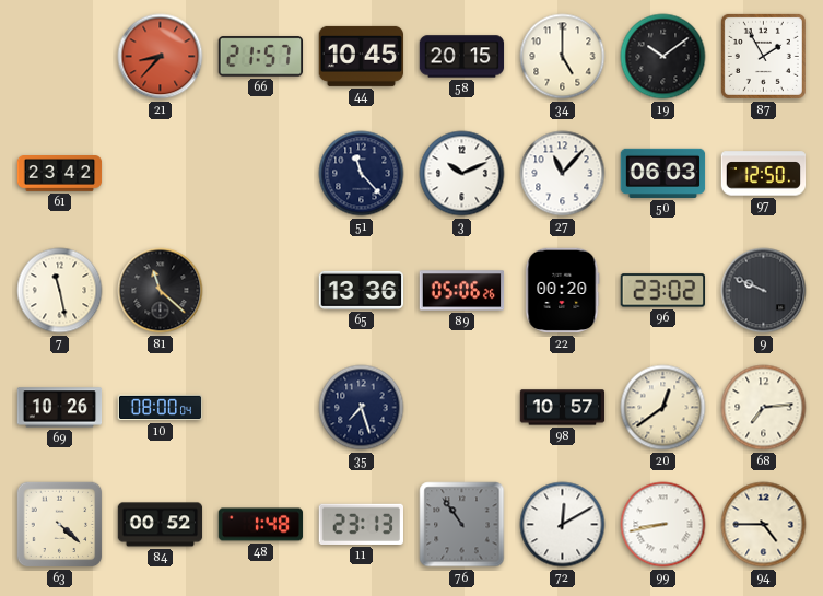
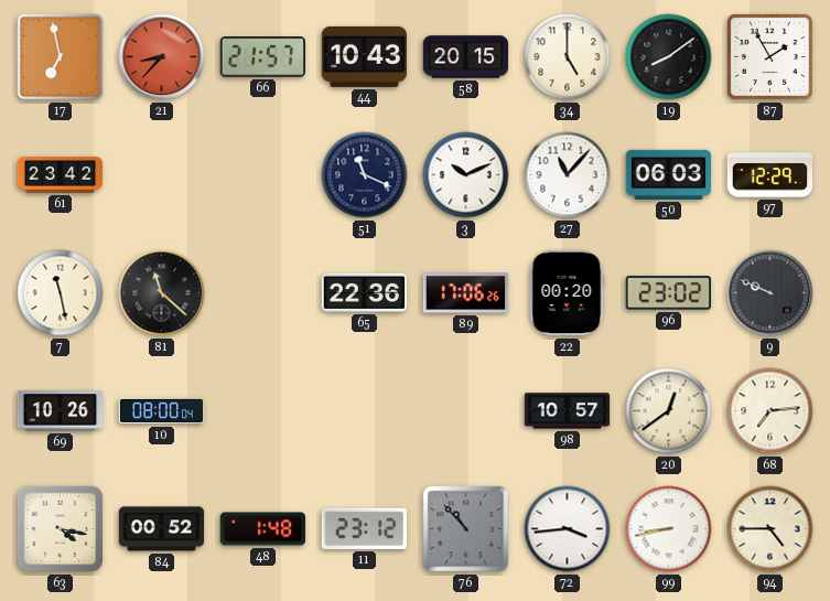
17: none -> 6:58
44: 10:45 -> 10:43
19: 10:09 -> 8:09
51: 11:23 -> 11:19
97: 12:50 -> 12:29
65: 13:36 -> 22:36
89: 05:06 -> 17:06
35: 7:27 -> none
63: 4:22 -> 4:17
11: 23:13 -> 23:12
76: 10:54 -> 10:53
72: 12:10 -> 3:44
